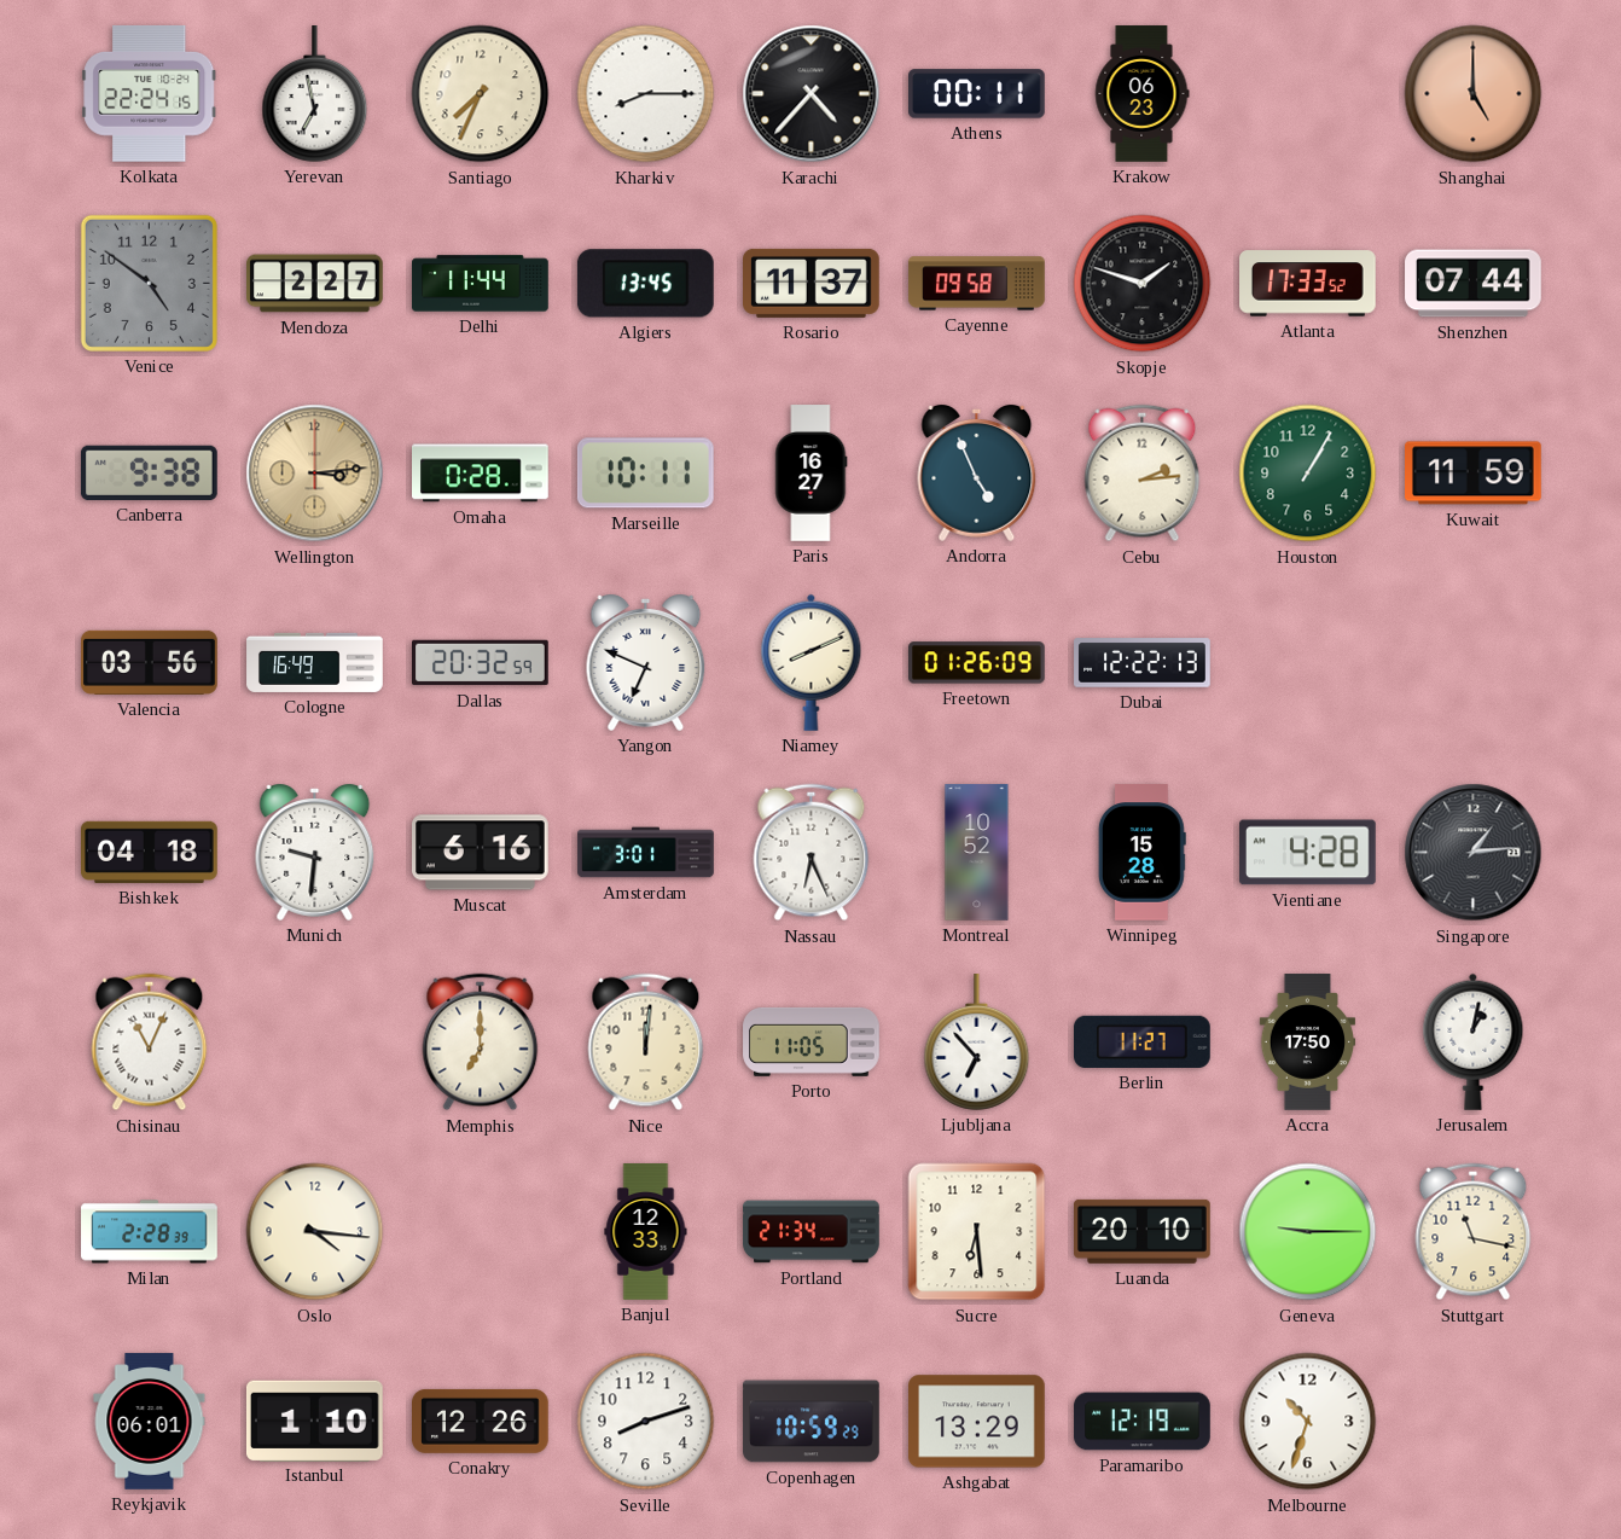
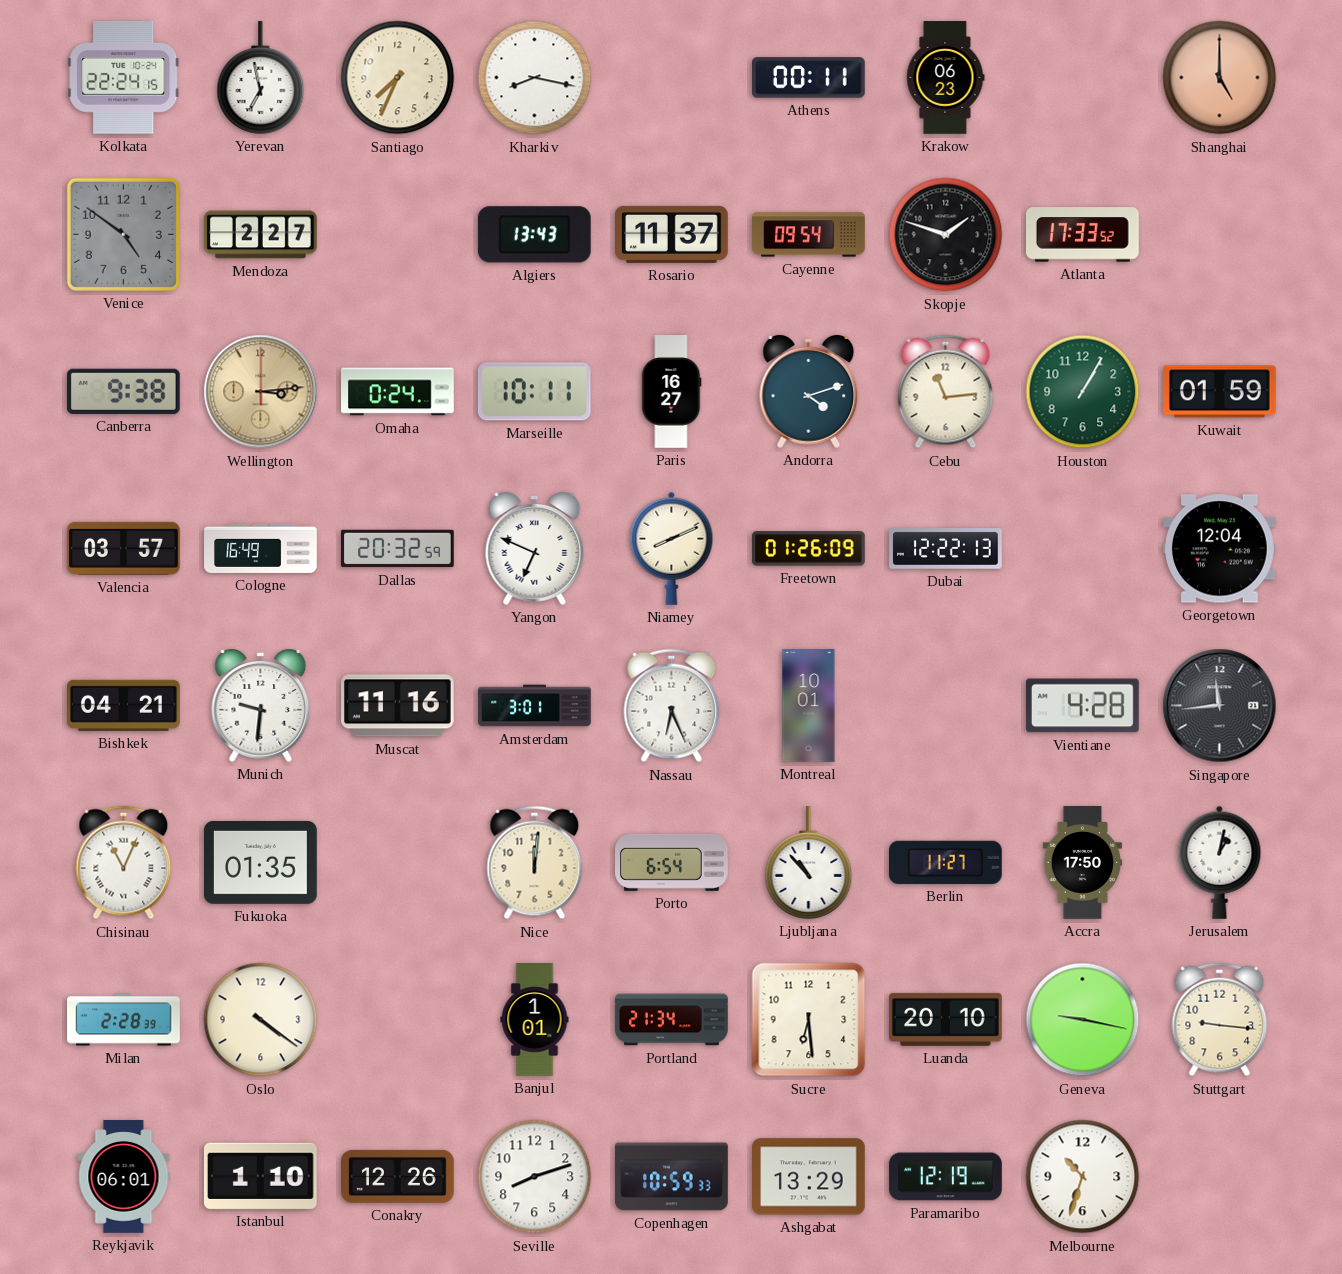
Kharkiv: 8:15 -> 8:17
Karachi: 4:37 -> none
Delhi: 11:44 -> none
Algiers: 13:45 -> 13:43
Cayenne: 09:58 -> 09:54
Shenzhen: 07:44 -> none
Omaha: 0:28 -> 0:24
Andorra: 4:56 -> 4:12
Cebu: 2:14 -> 11:14
Kuwait: 11:59 -> 01:59
Valencia: 03:56 -> 03:57
Georgetown: none -> 12:04
Bishkek: 04:18 -> 04:21
Muscat: 6:16 -> 11:16
Montreal: 10:52 -> 10:01
Winnipeg: 15:28 -> none
Singapore: 1:14 -> 11:44
Fukuoka: none -> 01:35
Memphis: 7:00 -> none
Porto: 11:05 -> 6:54
Ljubljana: 6:53 -> 10:53
Oslo: 4:16 -> 4:21
Banjul: 12:33 -> 1:01
Geneva: 9:15 -> 9:17
Stuttgart: 11:17 -> 9:16
Copenhagen: 10:59:29 -> 10:59:33
